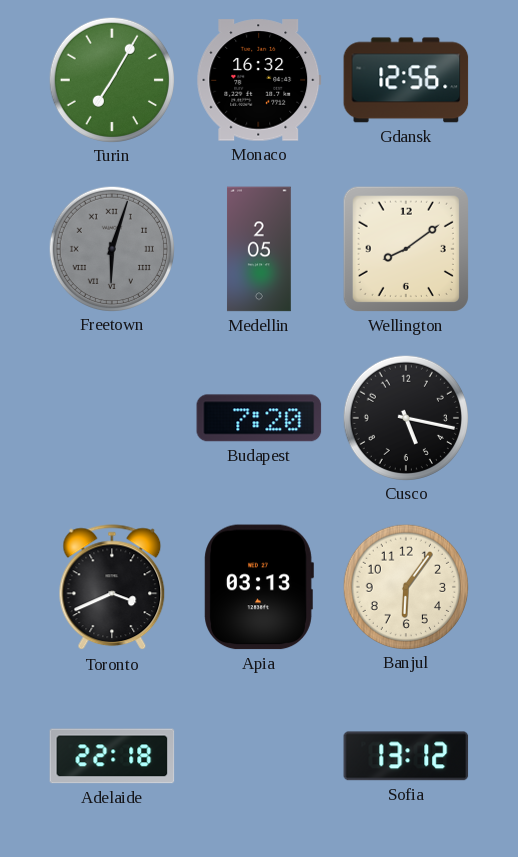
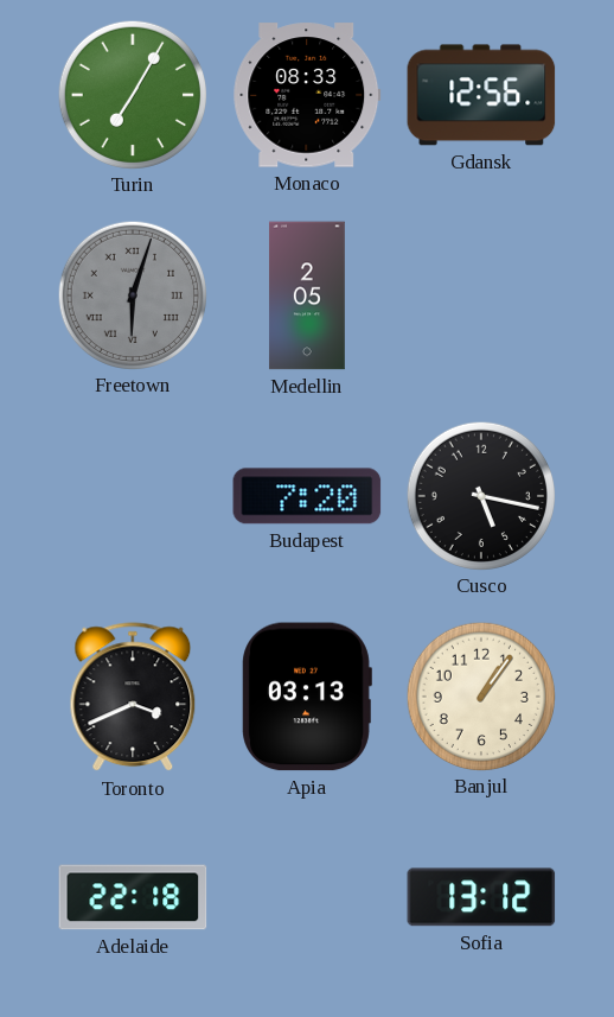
Monaco: 16:32 -> 08:33
Wellington: 8:09 -> none
Banjul: 6:06 -> 1:06
